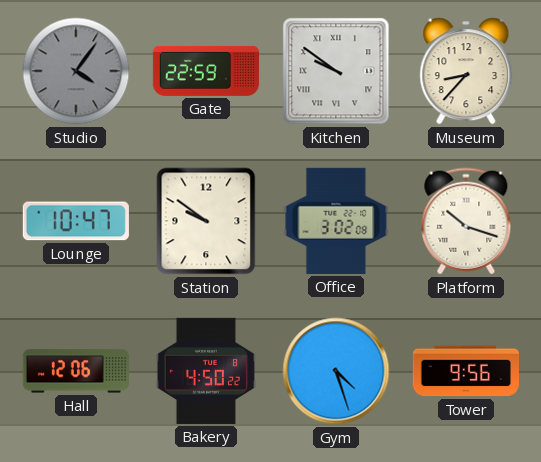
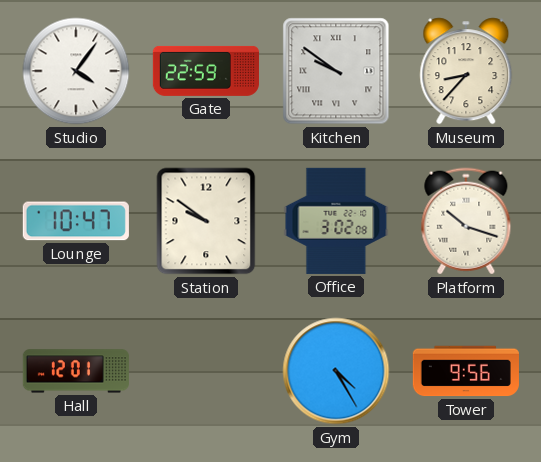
Studio dial: grey -> white
Hall: 12:06 -> 12:01
Bakery: 4:50 -> none
Gym: 4:27 -> 4:25
